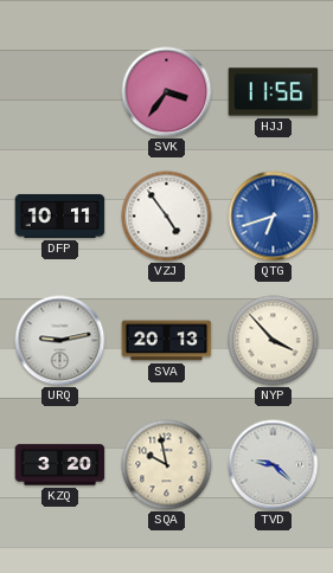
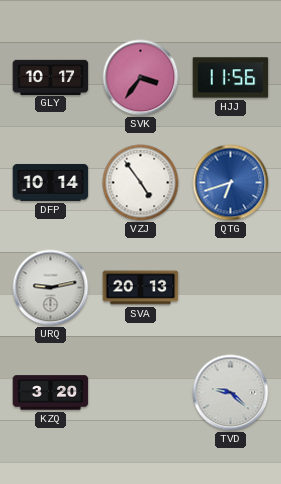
GLY: none -> 10:17
DFP: 10:11 -> 10:14
NYP: 3:53 -> none
SQA: 9:58 -> none
